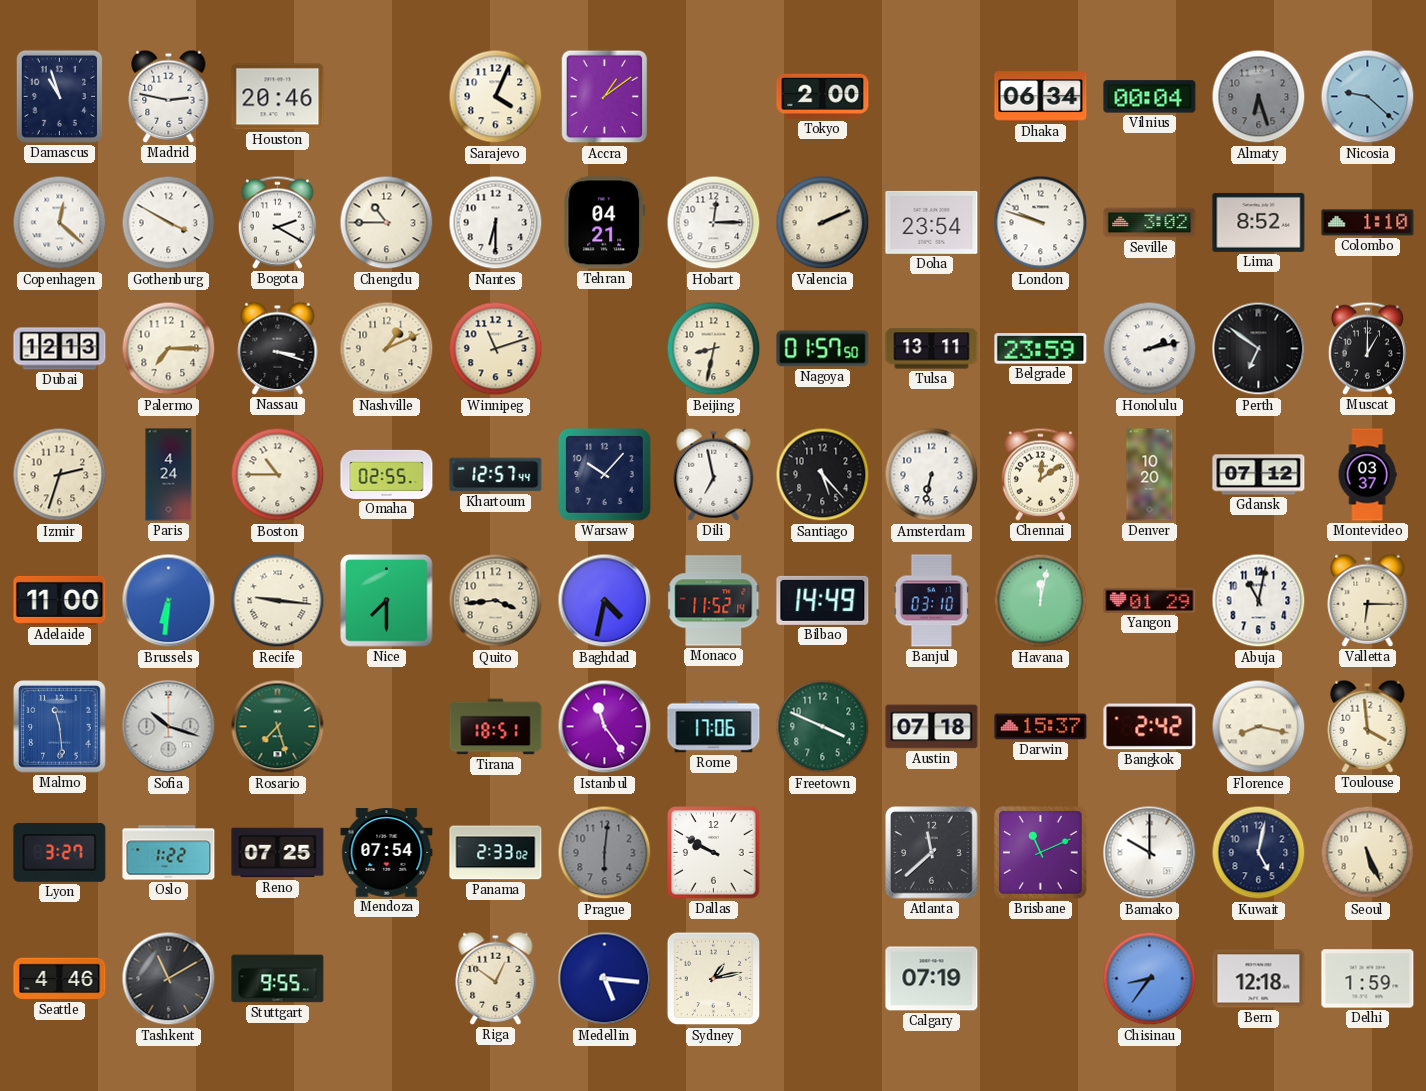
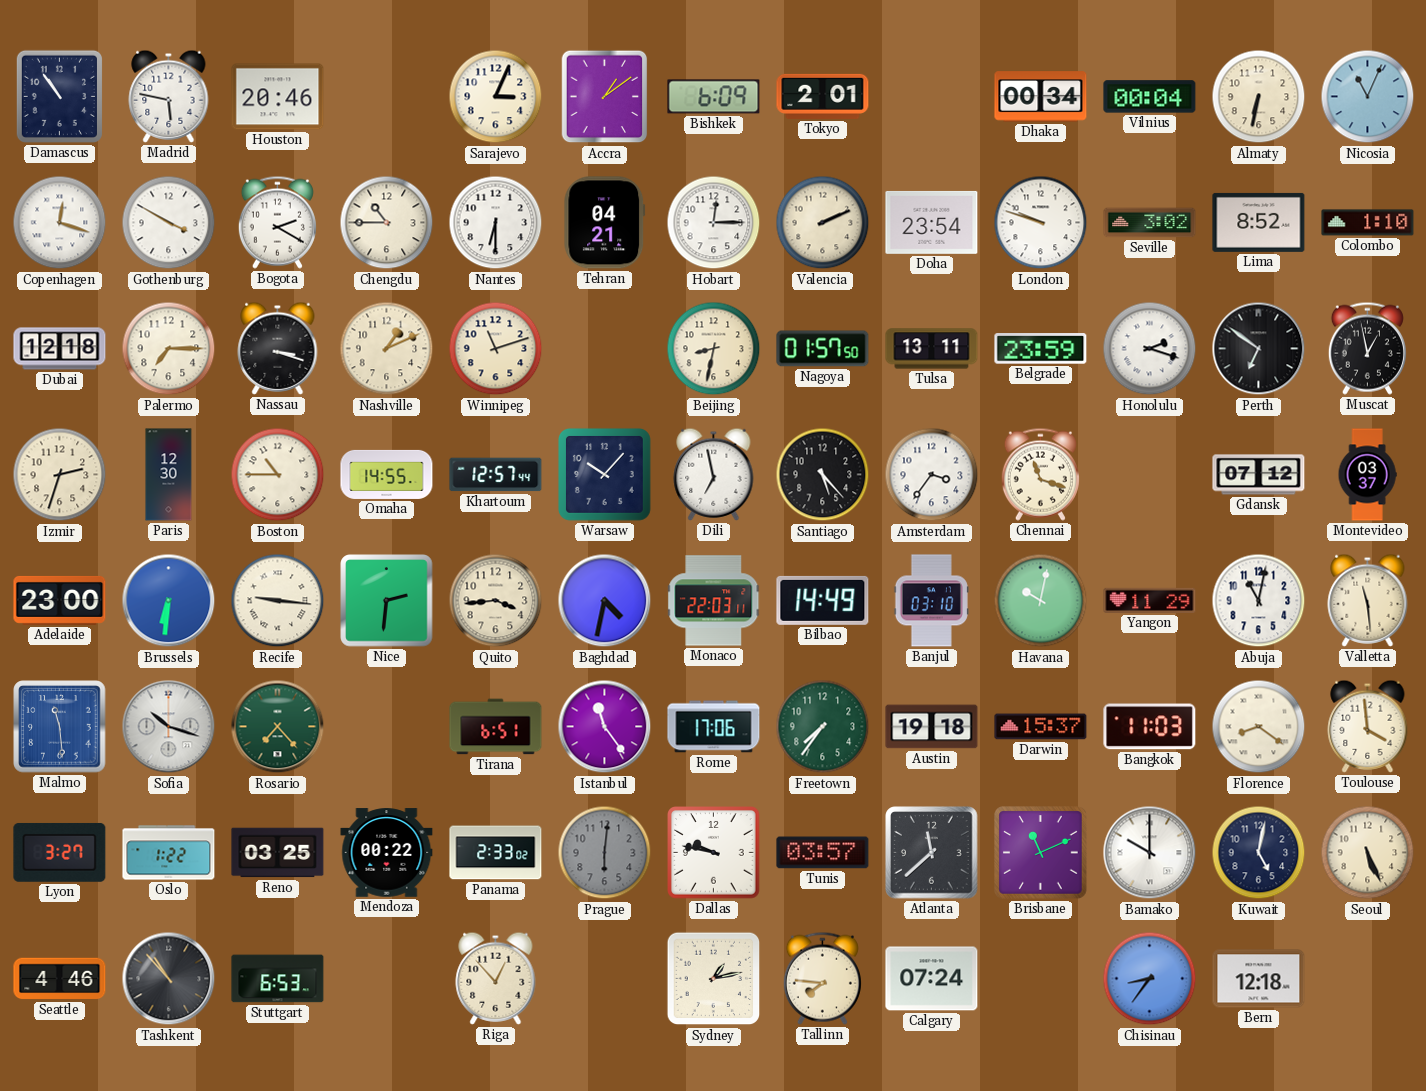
Damascus: 10:57 -> 10:54
Madrid: 2:47 -> 5:47
Sarajevo: 4:04 -> 3:04
Bishkek: none -> 6:09
Tokyo: 2:00 -> 2:01
Dhaka: 06:34 -> 00:34
Almaty: 6:27 -> 6:32
Almaty dial: grey -> cream
Nicosia: 9:22 -> 11:04
Copenhagen: 12:22 -> 12:18
Dubai: 12:13 -> 12:18
Honolulu: 2:13 -> 2:18
Muscat: 1:00 -> 12:58
Paris: 4:24 -> 12:30
Omaha: 02:55 -> 14:55
Amsterdam: 6:32 -> 3:36
Chennai: 12:09 -> 11:18
Denver: 10:20 -> none
Adelaide: 11:00 -> 23:00
Nice: 7:30 -> 2:31
Monaco: 11:52 -> 22:03
Havana: 12:02 -> 10:02
Yangon: 01:29 -> 11:29
Valletta: 6:15 -> 11:29
Rosario: 7:27 -> 7:23
Tirana: 18:51 -> 6:51
Freetown: 3:49 -> 7:36
Austin: 07:18 -> 19:18
Bangkok: 2:42 -> 11:03
Florence: 8:17 -> 8:21
Reno: 07:25 -> 03:25
Mendoza: 07:54 -> 00:22
Dallas: 9:50 -> 9:47
Tunis: none -> 03:57
Tashkent: 11:10 -> 10:53
Stuttgart: 9:55 -> 6:53
Riga: 12:51 -> 12:53
Medellin: 5:16 -> none
Tallinn: none -> 7:46
Calgary: 07:19 -> 07:24
Delhi: 1:59 -> none
